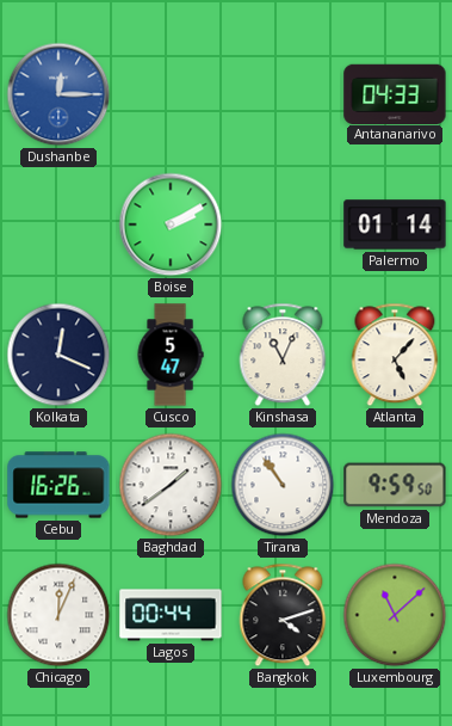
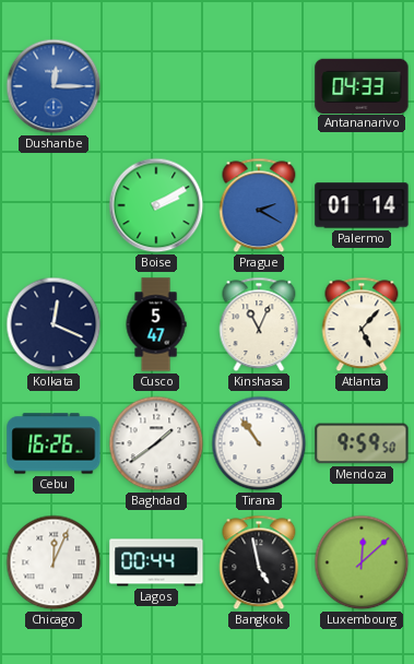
Prague: none -> 2:20
Bangkok: 4:12 -> 4:58
Luxembourg: 11:08 -> 12:08
